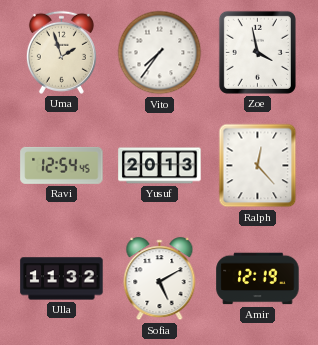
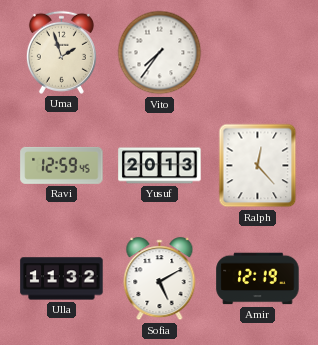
Zoe: 3:58 -> none
Ravi: 12:54 -> 12:59
